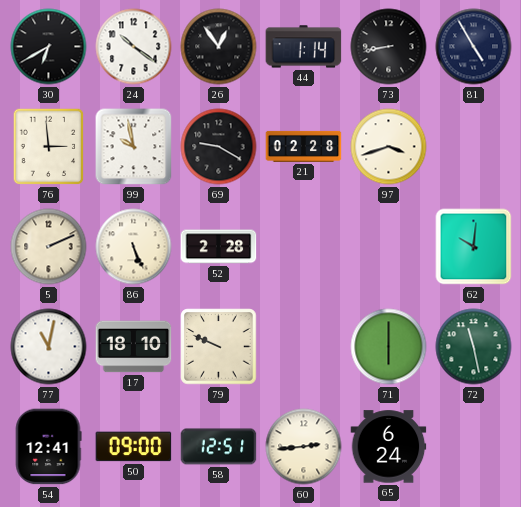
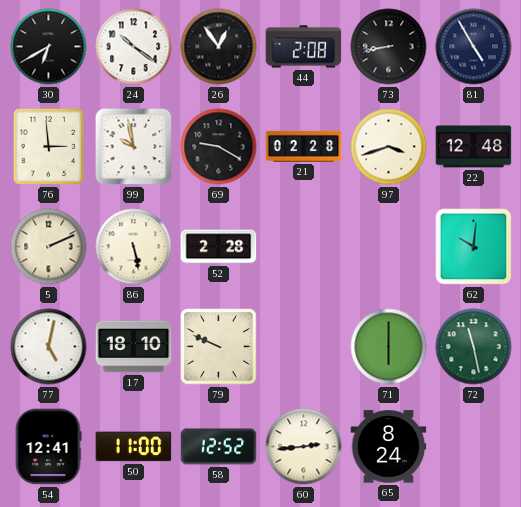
44: 1:14 -> 2:08
22: none -> 12:48
86: 5:26 -> 5:28
77: 11:02 -> 5:02
50: 09:00 -> 11:00
58: 12:51 -> 12:52
65: 6:24 -> 8:24
